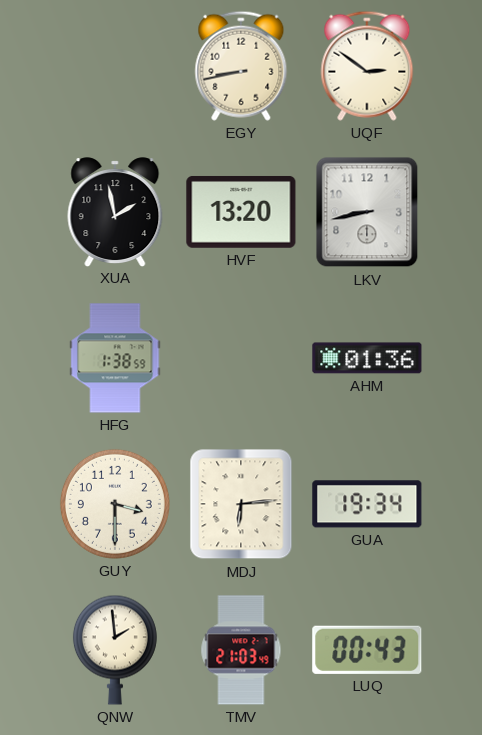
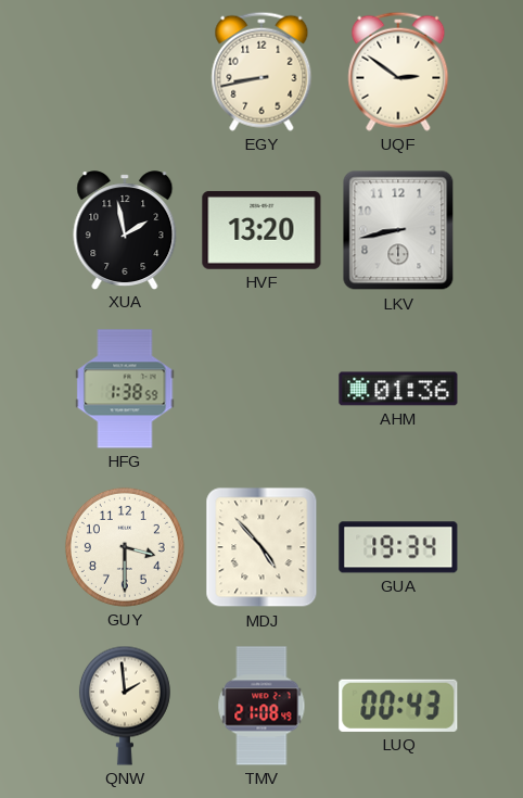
MDJ: 6:14 -> 4:53
TMV: 21:03 -> 21:08
